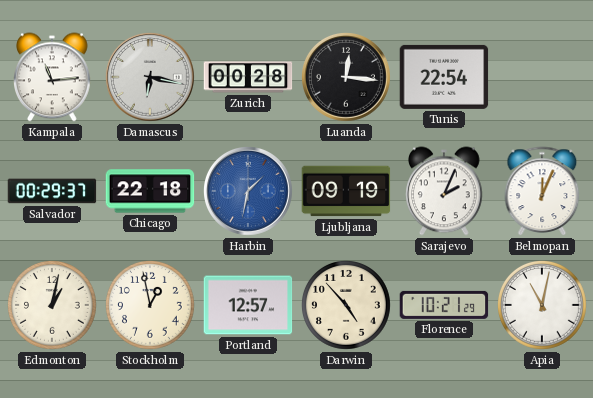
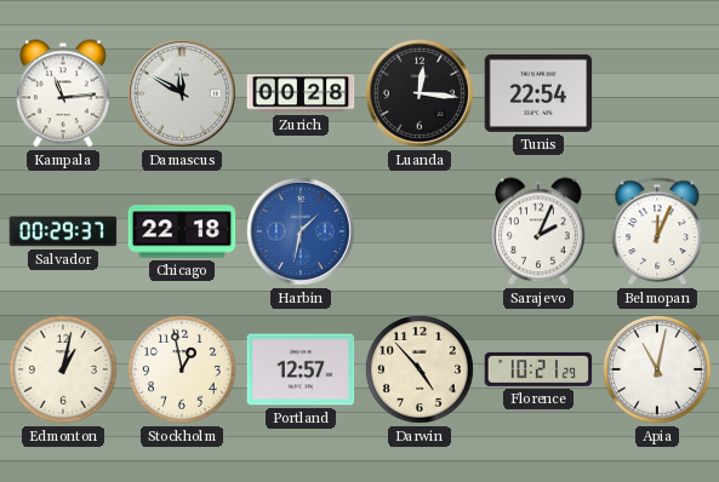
Damascus: 6:17 -> 11:50
Ljubljana: 09:19 -> none
